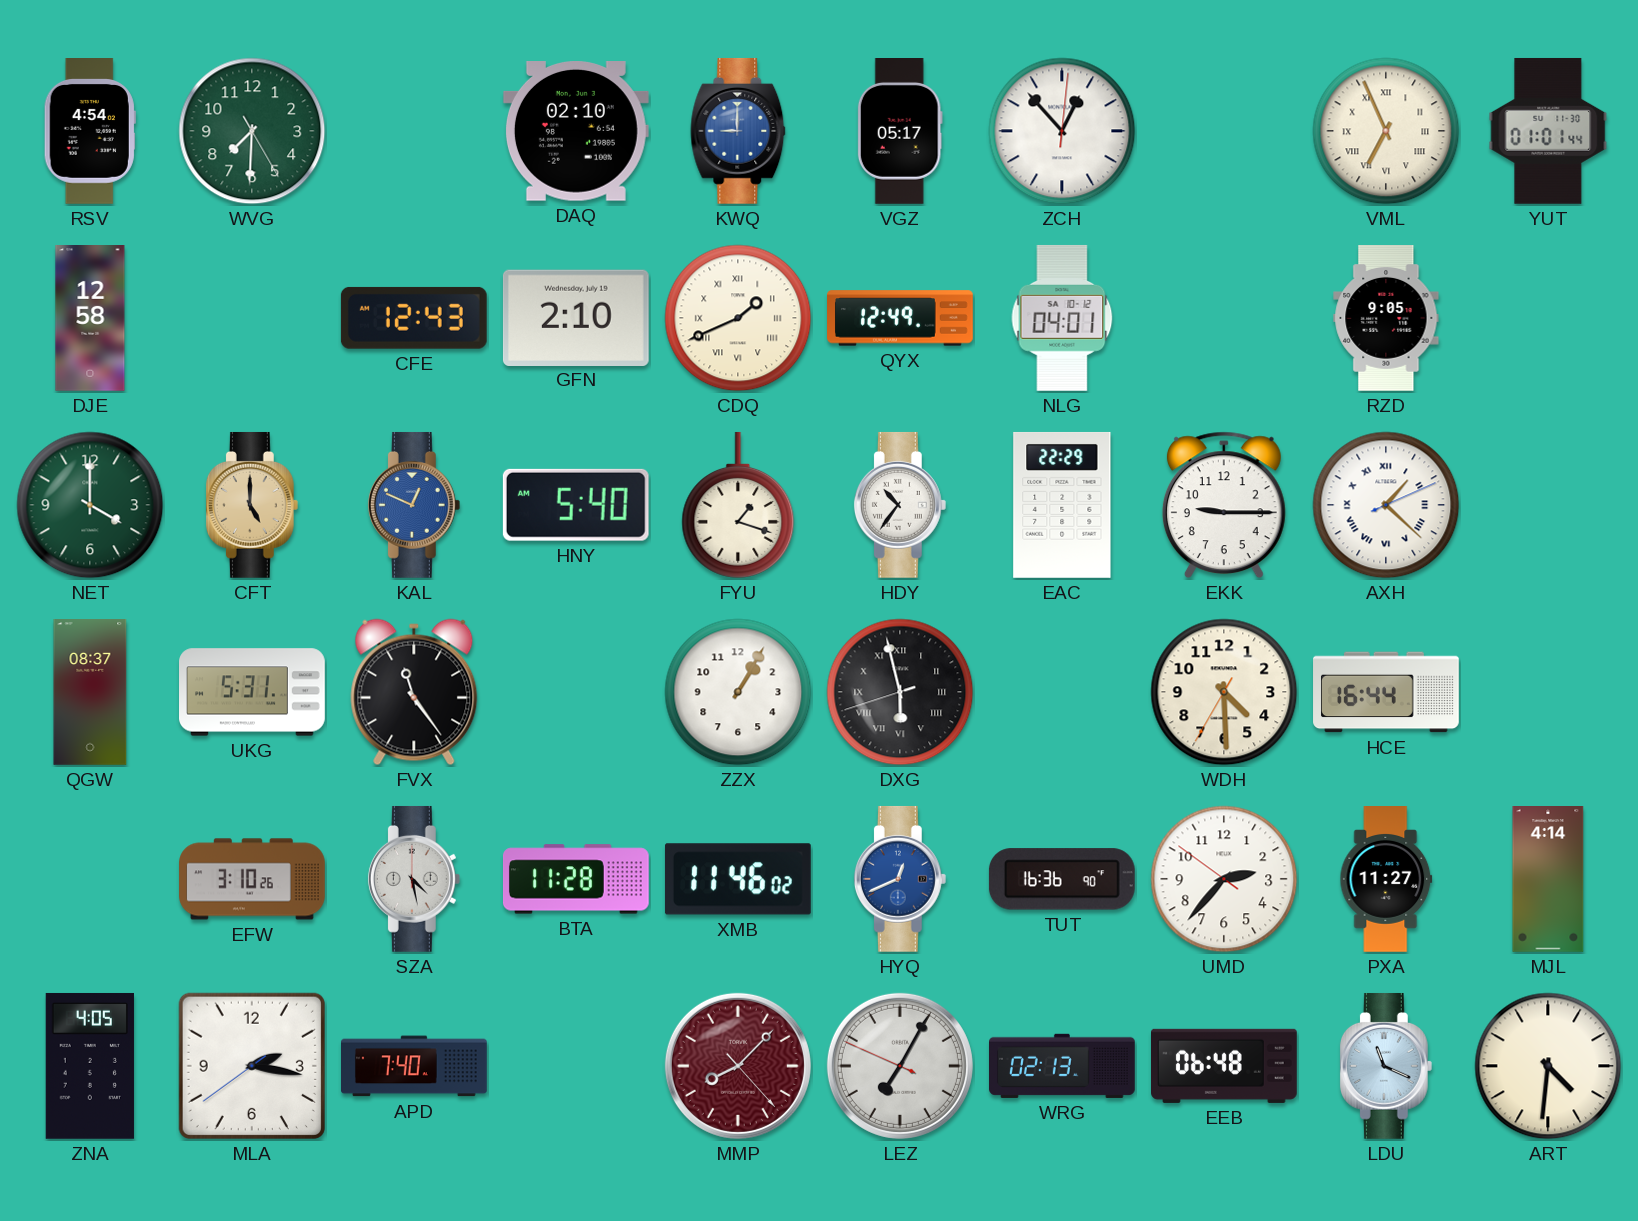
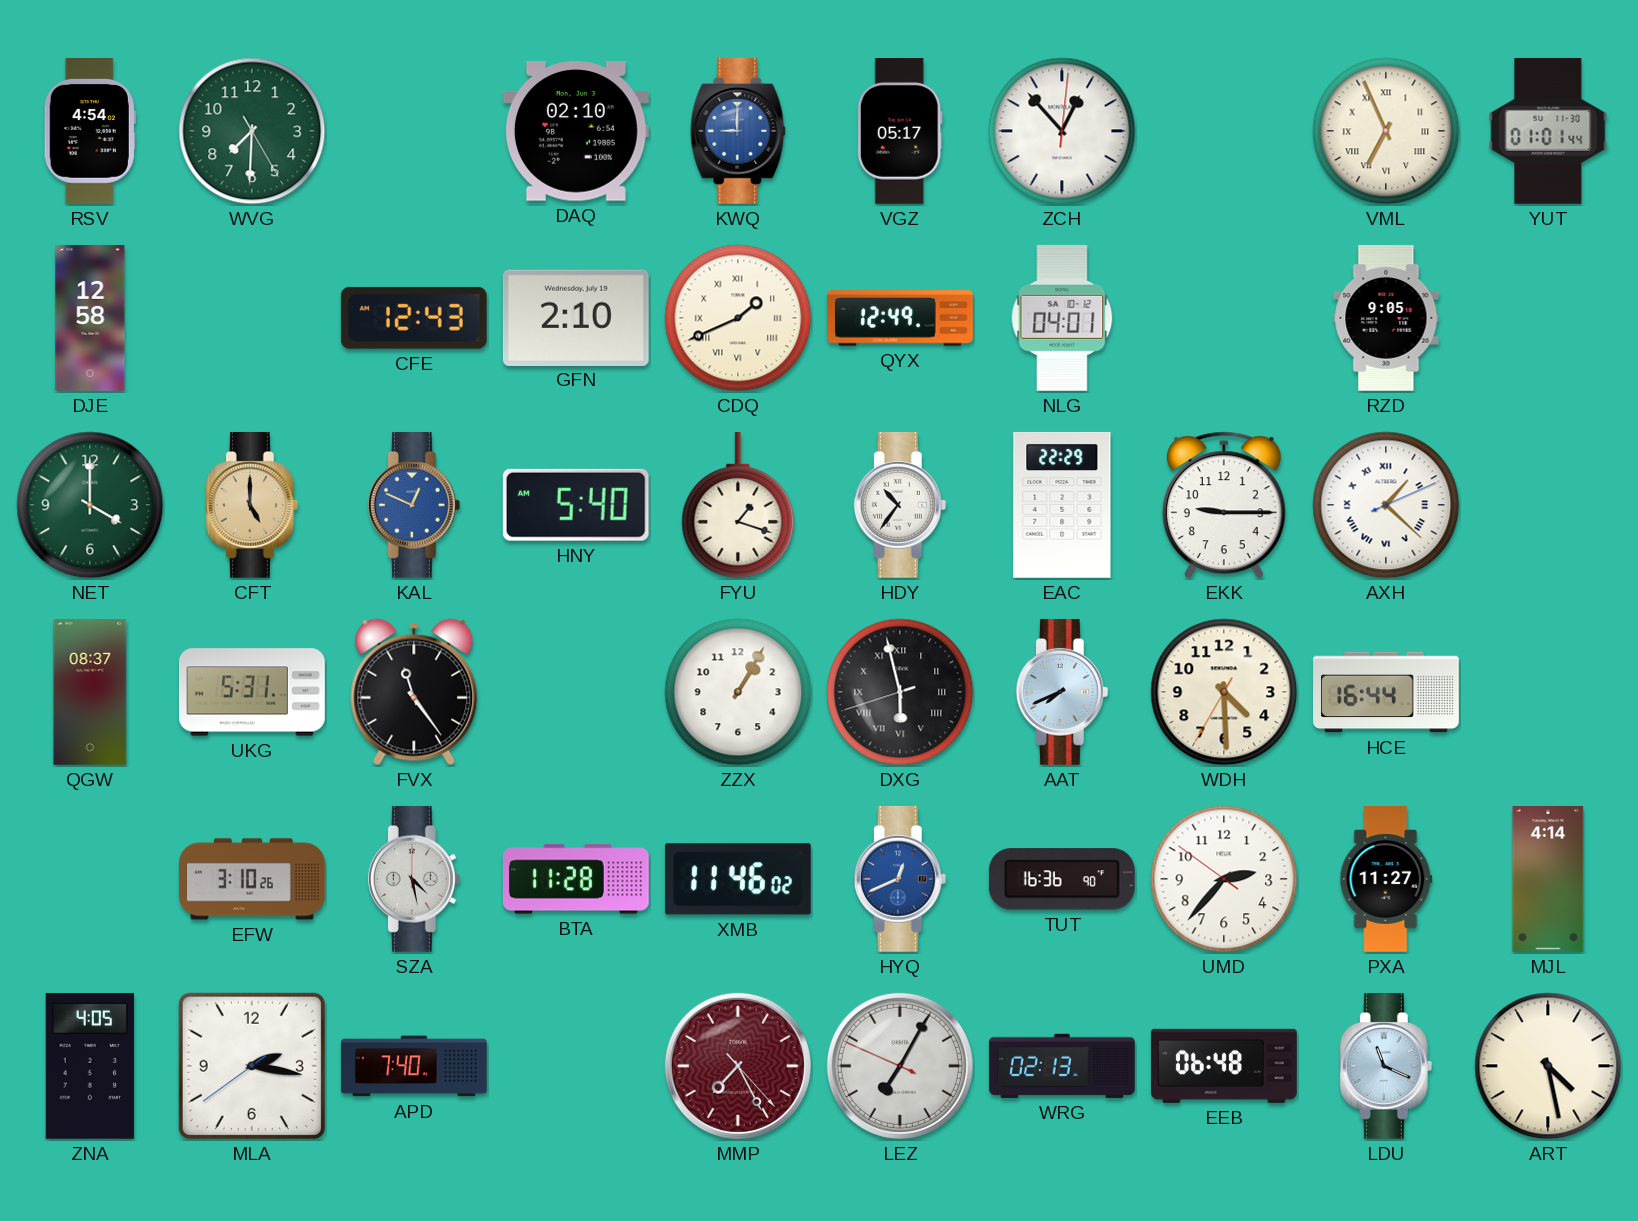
AAT: none -> 7:41
MMP: 8:07 -> 7:25
ART: 4:31 -> 4:28
